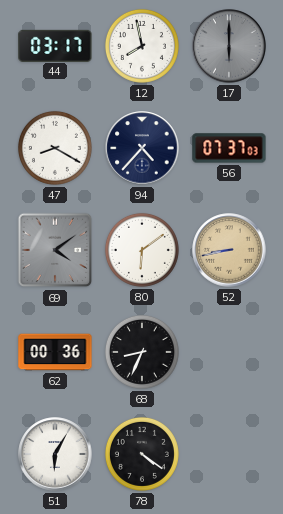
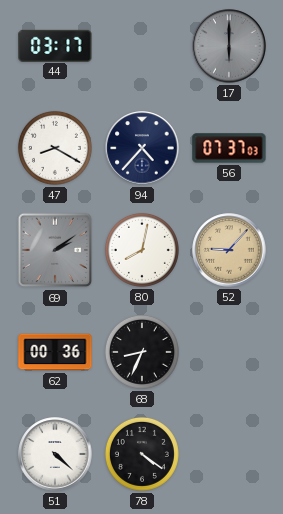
12: 7:58 -> none
69: 4:09 -> 2:09
80: 6:09 -> 8:02
52: 8:43 -> 9:07
51: 6:05 -> 4:22
